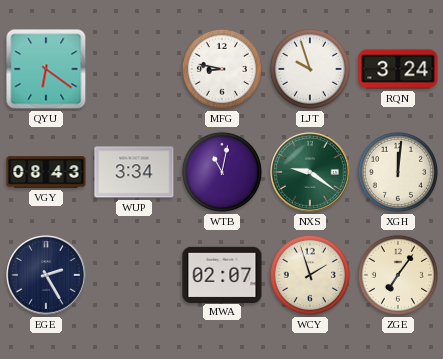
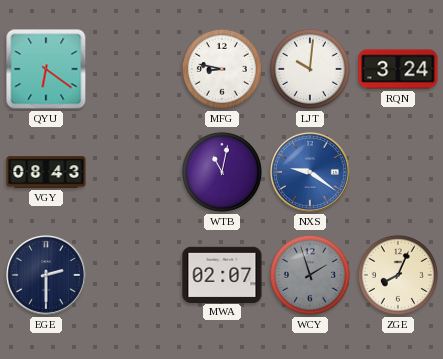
LJT: 9:57 -> 10:01
WUP: 3:34 -> none
NXS dial: green -> blue
XGH: 12:01 -> none
EGE: 2:25 -> 2:30
WCY dial: cream -> grey
ZGE: 7:06 -> 8:04
